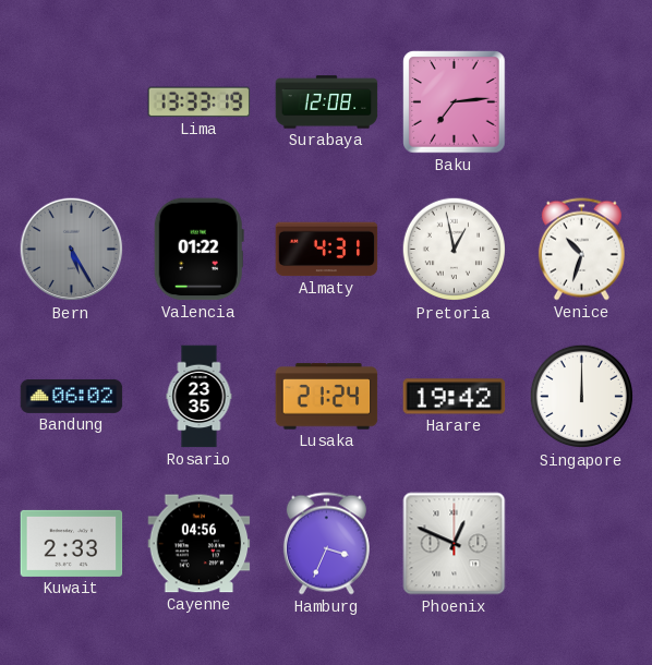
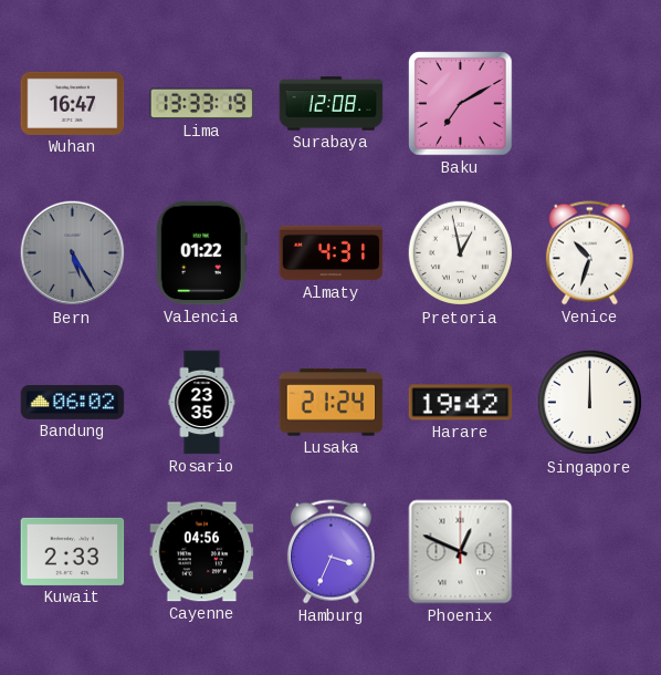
Wuhan: none -> 16:47
Baku: 7:14 -> 7:10
